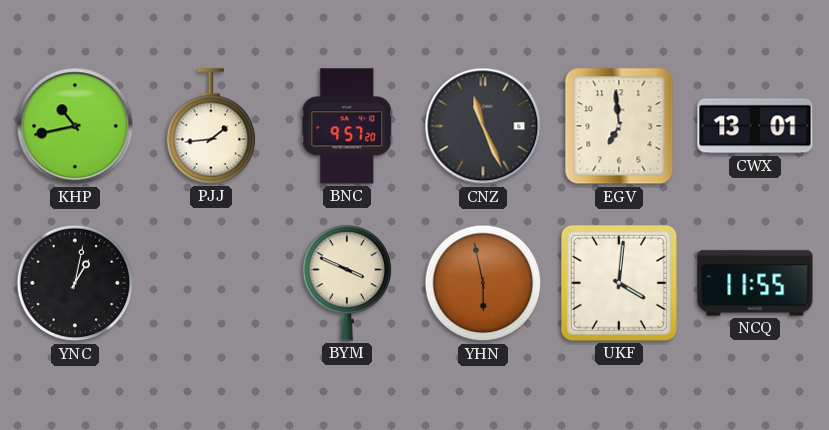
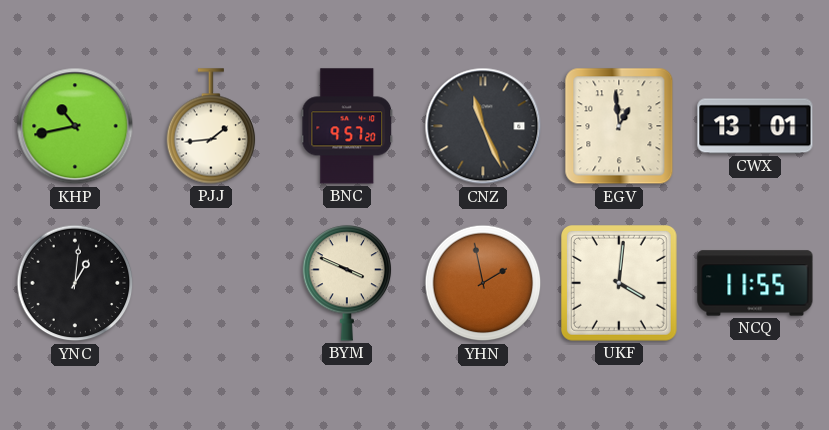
EGV: 6:59 -> 12:59
YNC: 1:02 -> 1:01
YHN: 5:58 -> 1:58
